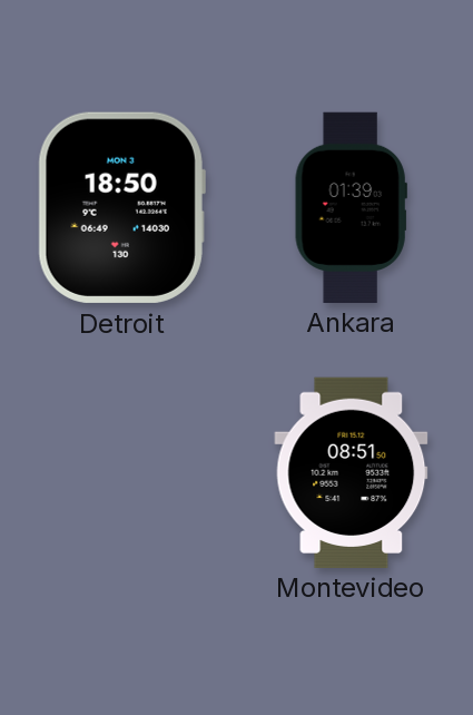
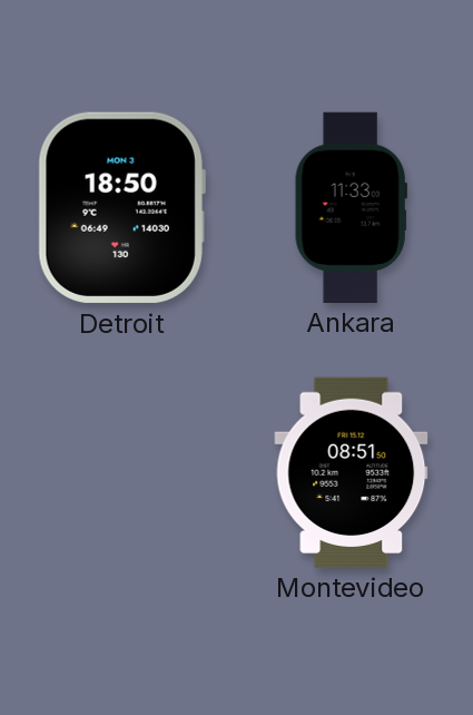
Ankara: 01:39 -> 11:33
